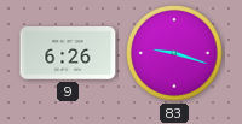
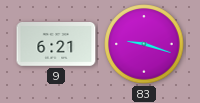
9: 6:26 -> 6:21
